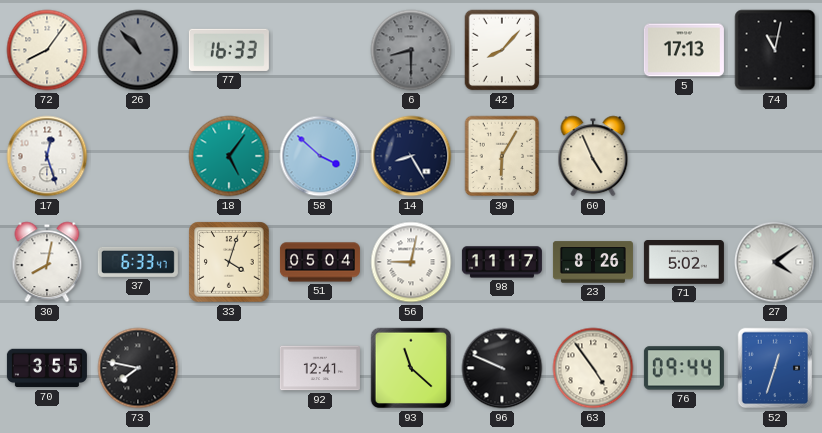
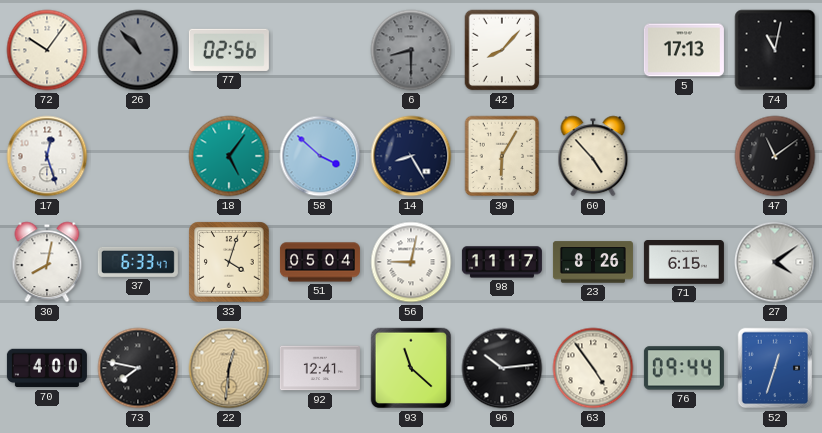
72: 8:06 -> 10:06
77: 16:33 -> 02:56
60: 4:56 -> 4:53
47: none -> 11:09
71: 5:02 -> 6:15
70: 3:55 -> 4:00
22: none -> 12:31
96: 9:49 -> 10:14
